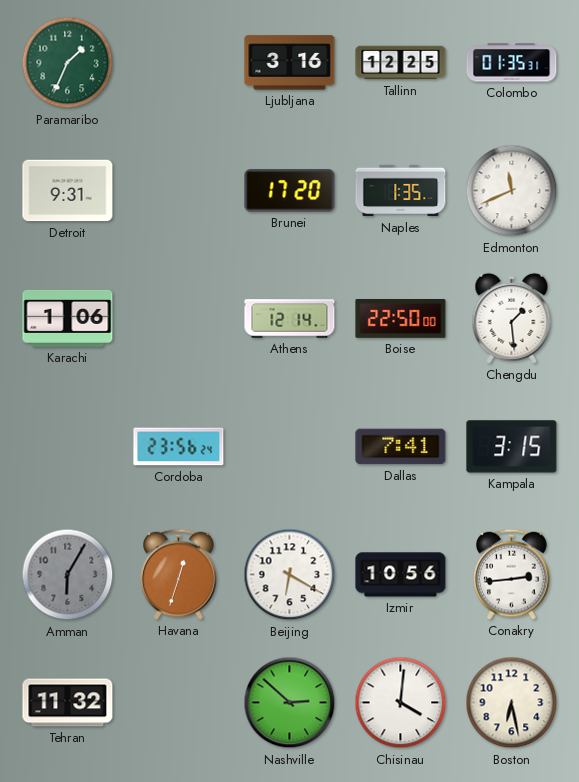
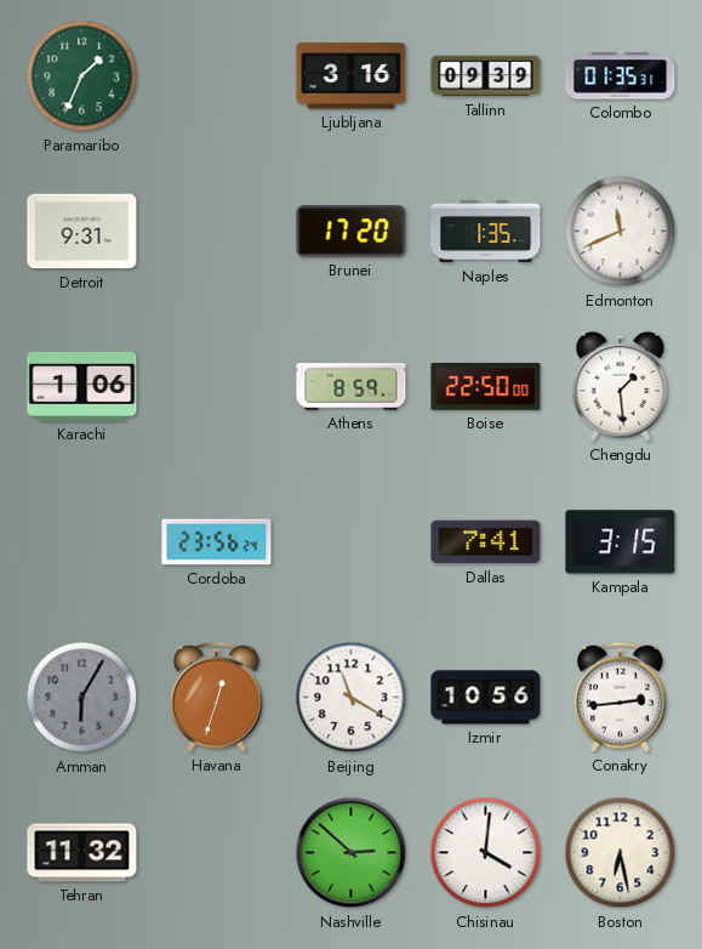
Tallinn: 12:25 -> 09:39
Athens: 12:14 -> 8:59
Beijing: 6:20 -> 11:20
